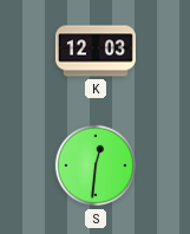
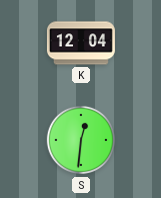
K: 12:03 -> 12:04
